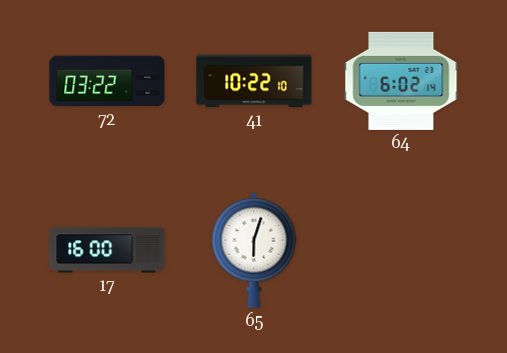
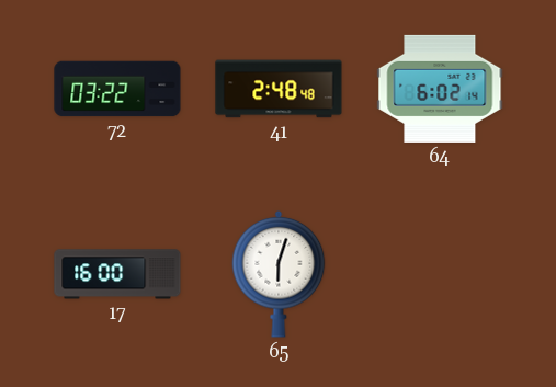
41: 10:22 -> 2:48
